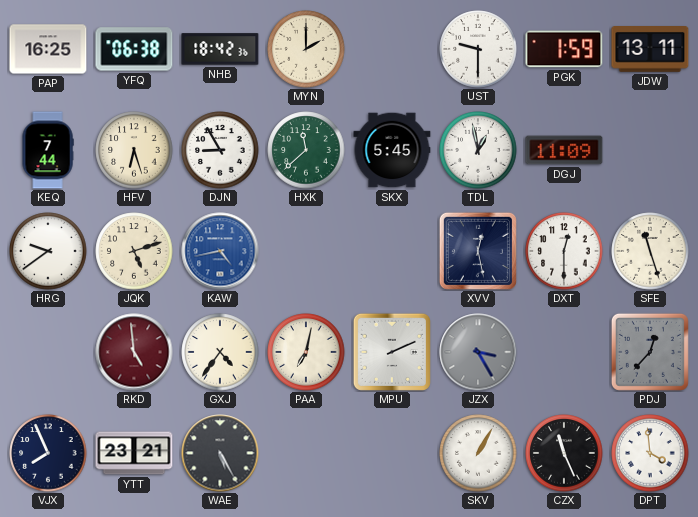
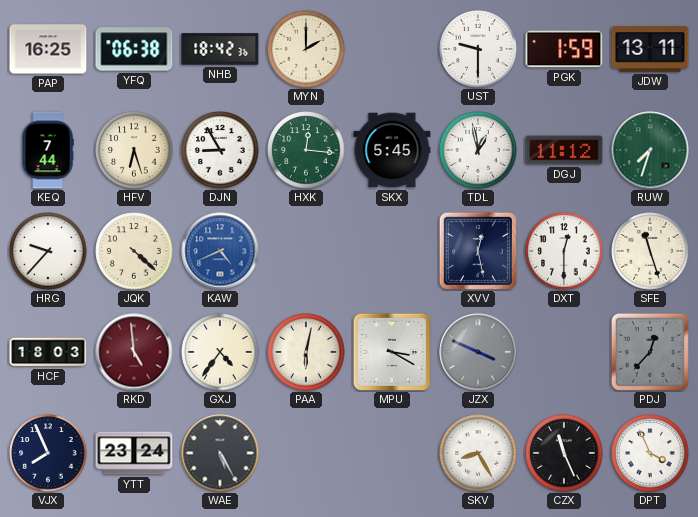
HXK: 11:38 -> 12:16
DGJ: 11:09 -> 11:12
RUW: none -> 7:33
HRG: 9:39 -> 9:37
JQK: 5:12 -> 4:22
KAW: 4:43 -> 4:41
HCF: none -> 18:03
PAA: 7:02 -> 6:02
MPU: 2:11 -> 3:20
JZX: 3:25 -> 3:49
YTT: 23:21 -> 23:24
SKV: 1:05 -> 8:25
DPT: 3:59 -> 3:56
